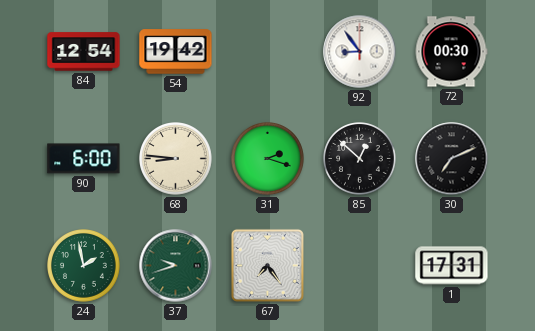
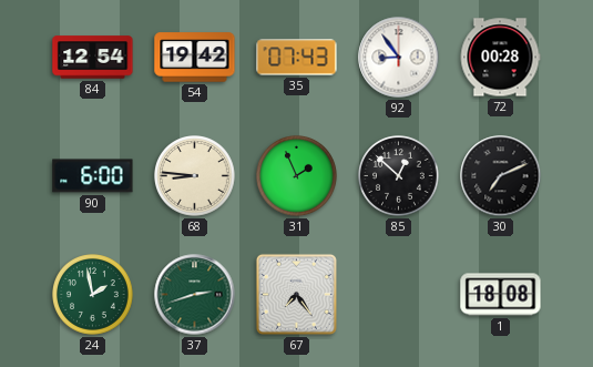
35: none -> 07:43
72: 00:30 -> 00:28
31: 2:18 -> 1:56
37: 9:42 -> 2:42
1: 17:31 -> 18:08
